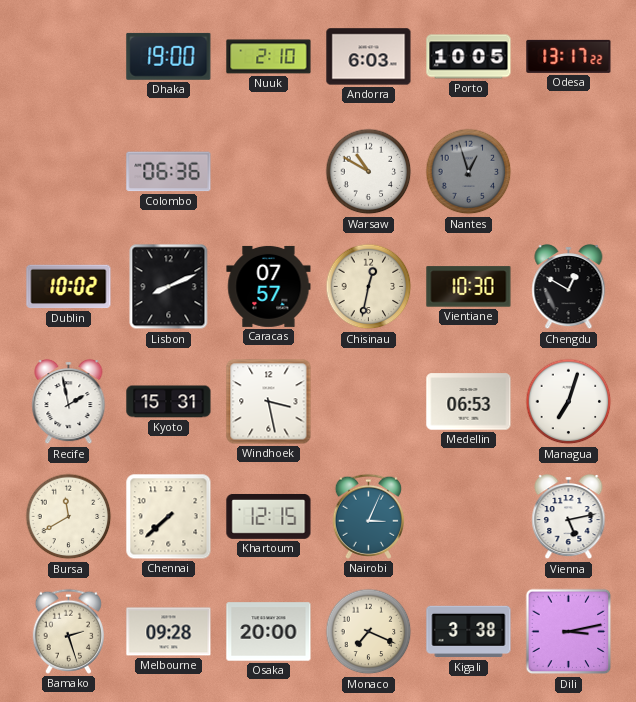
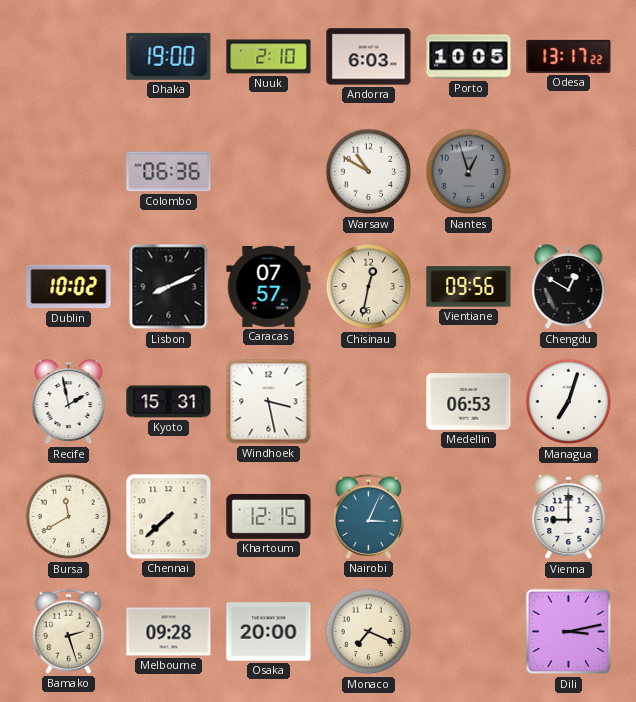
Vientiane: 10:30 -> 09:56
Vienna: 5:13 -> 9:00
Kigali: 3:38 -> none
